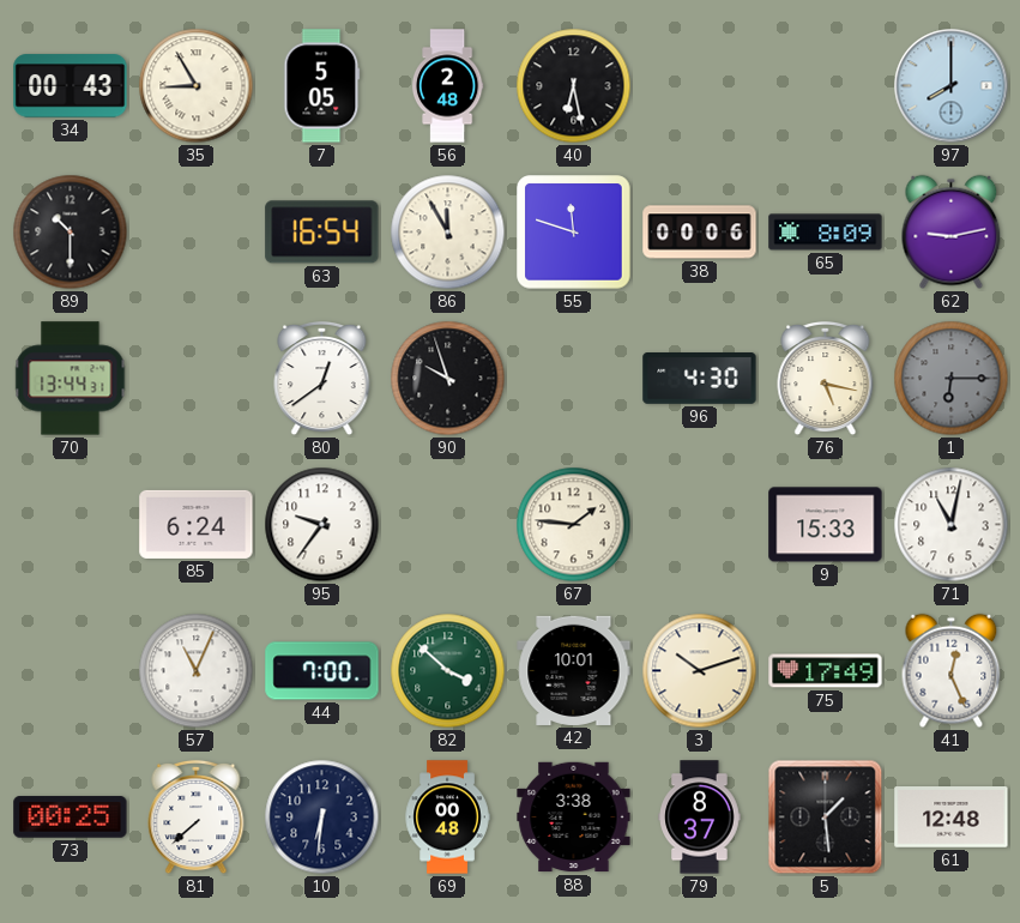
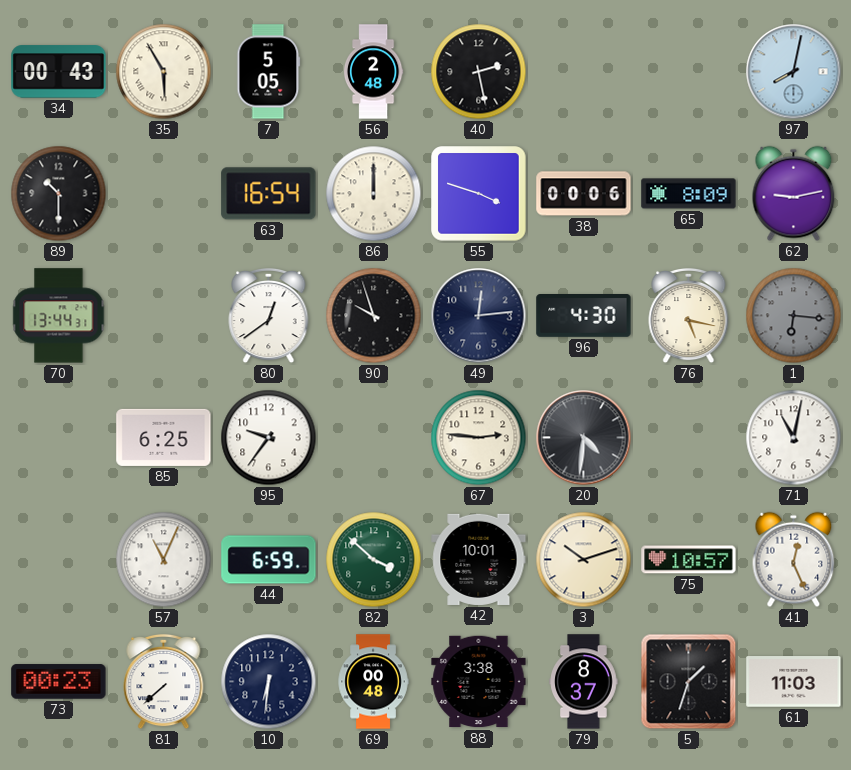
35: 8:55 -> 5:55
40: 6:28 -> 2:28
97: 8:00 -> 8:02
86: 11:55 -> 12:00
55: 11:48 -> 3:48
49: none -> 12:14
1: 6:15 -> 6:16
85: 6:24 -> 6:25
67: 1:46 -> 2:46
20: none -> 4:31
9: 15:33 -> none
44: 7:00 -> 6:59
75: 17:49 -> 10:57
73: 00:25 -> 00:23
5: 1:29 -> 1:33
61: 12:48 -> 11:03
